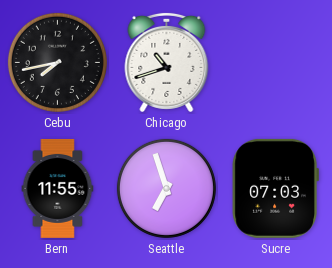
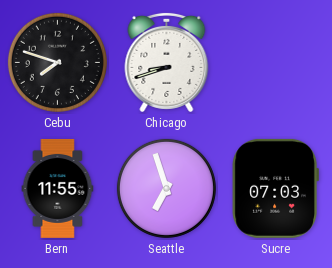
Cebu: 7:43 -> 7:48
Chicago: 10:42 -> 8:42
